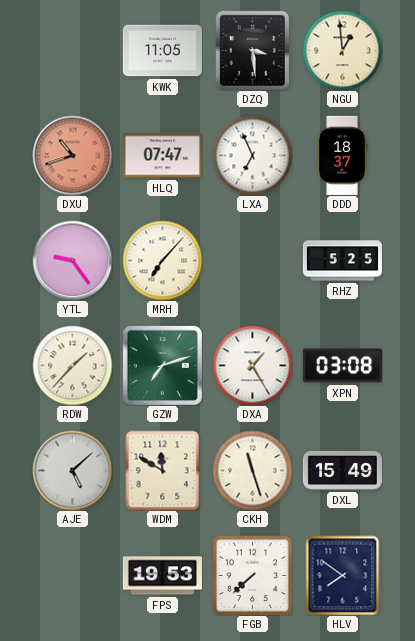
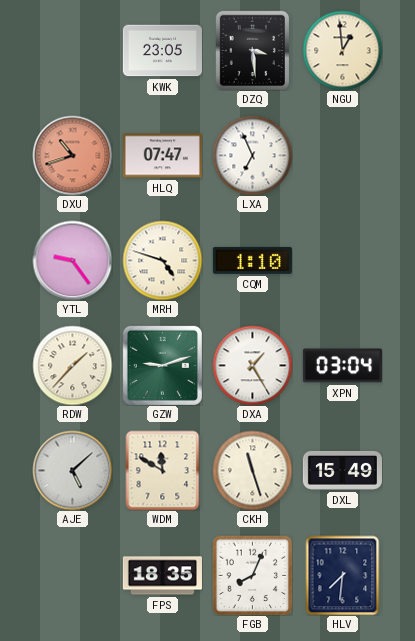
KWK: 11:05 -> 23:05
DDD: 18:37 -> none
MRH: 7:07 -> 4:48
CQM: none -> 1:10
RHZ: 5:25 -> none
GZW: 7:12 -> 9:12
XPN: 03:08 -> 03:04
FPS: 19:53 -> 18:35
FGB: 7:38 -> 8:04
HLV: 7:51 -> 7:31
